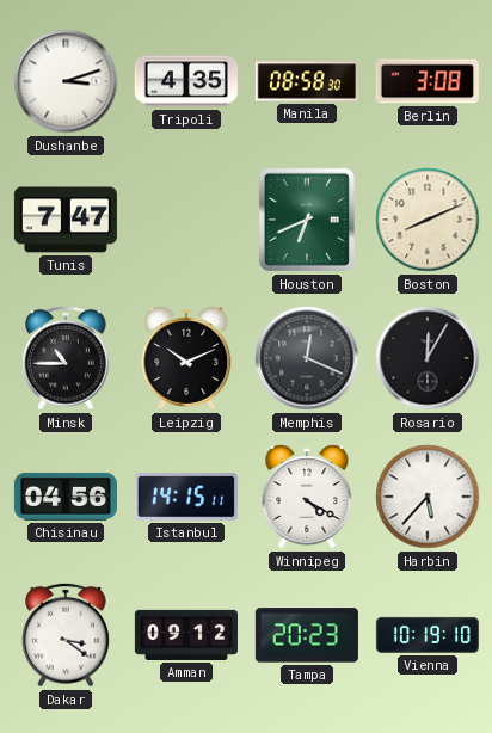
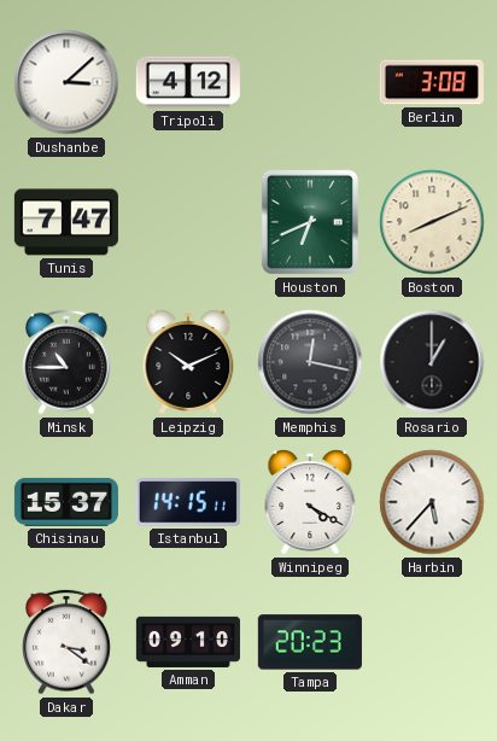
Dushanbe: 3:12 -> 3:08
Tripoli: 4:35 -> 4:12
Manila: 08:58 -> none
Memphis: 12:19 -> 12:17
Rosario: 12:05 -> 1:00
Chisinau: 04:56 -> 15:37
Amman: 09:12 -> 09:10
Vienna: 10:19 -> none
